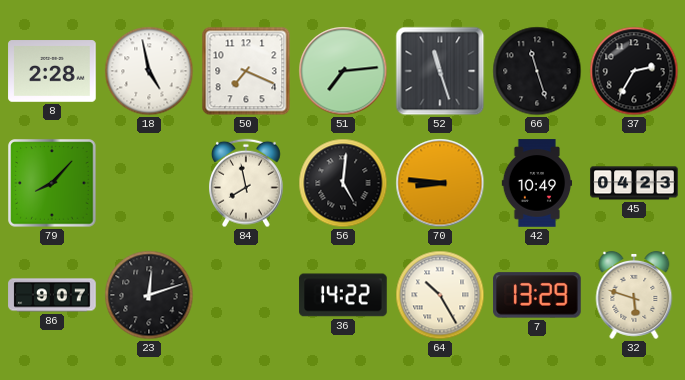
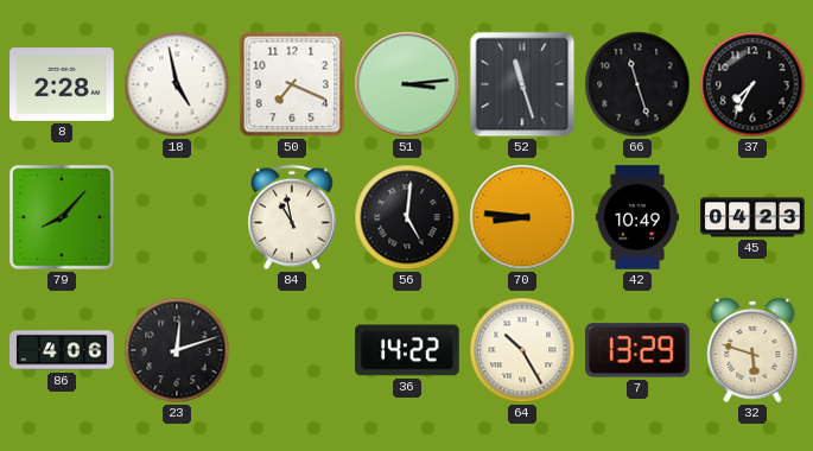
51: 7:14 -> 3:14
37: 2:35 -> 7:35
84: 7:58 -> 10:58
86: 9:07 -> 4:06
